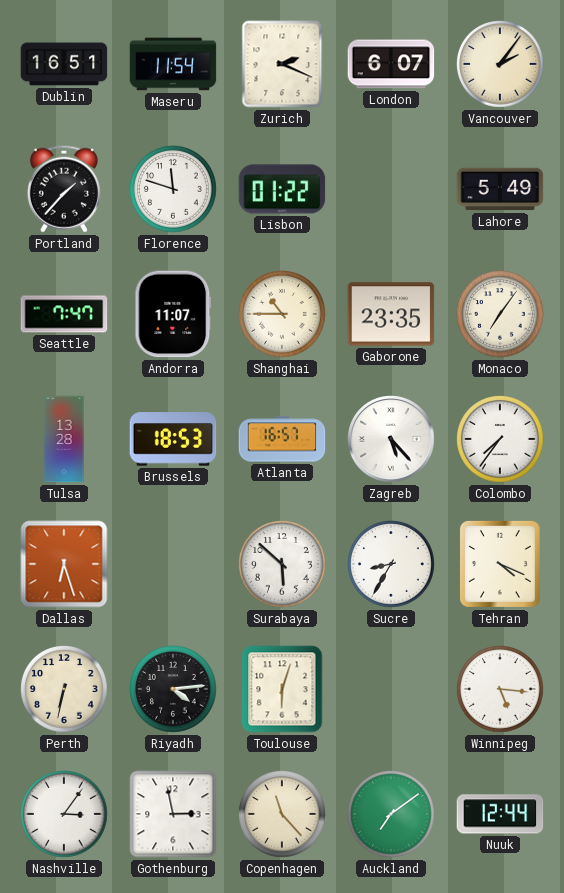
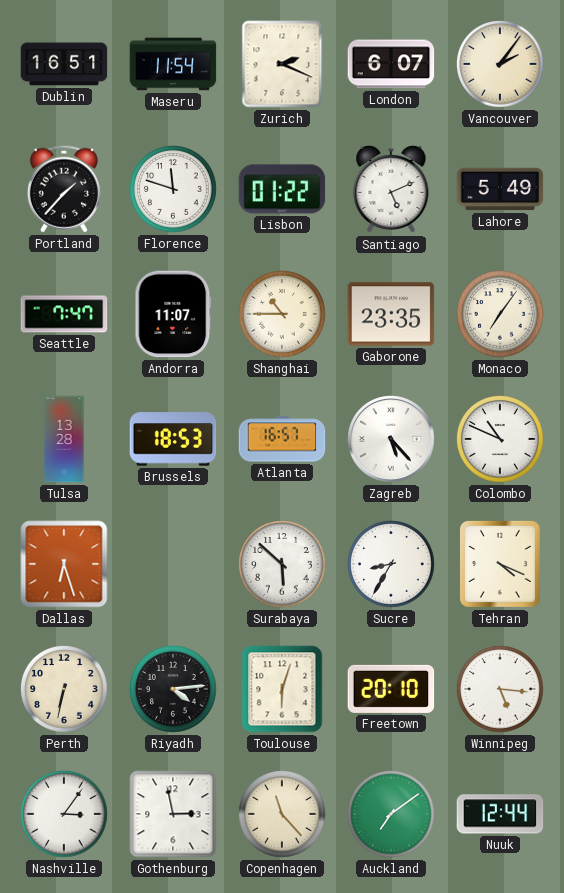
Santiago: none -> 5:11
Colombo: 7:36 -> 10:49
Freetown: none -> 20:10
